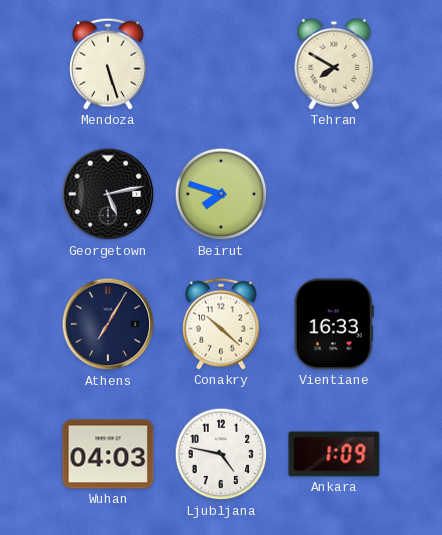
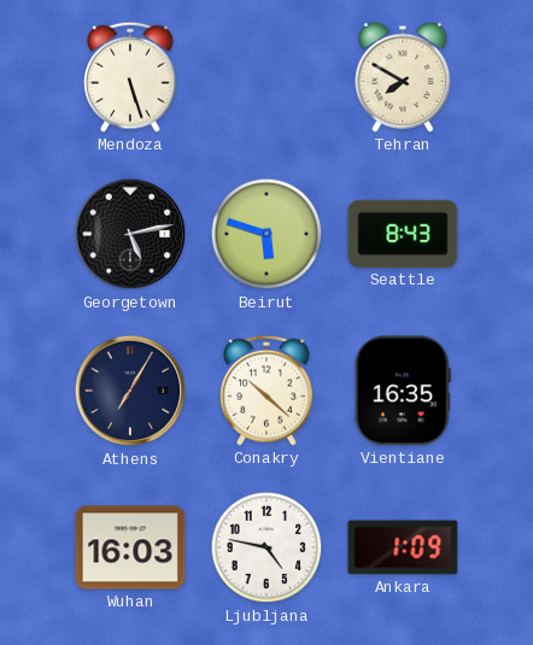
Beirut: 7:48 -> 5:48
Seattle: none -> 8:43
Vientiane: 16:33 -> 16:35
Wuhan: 04:03 -> 16:03
